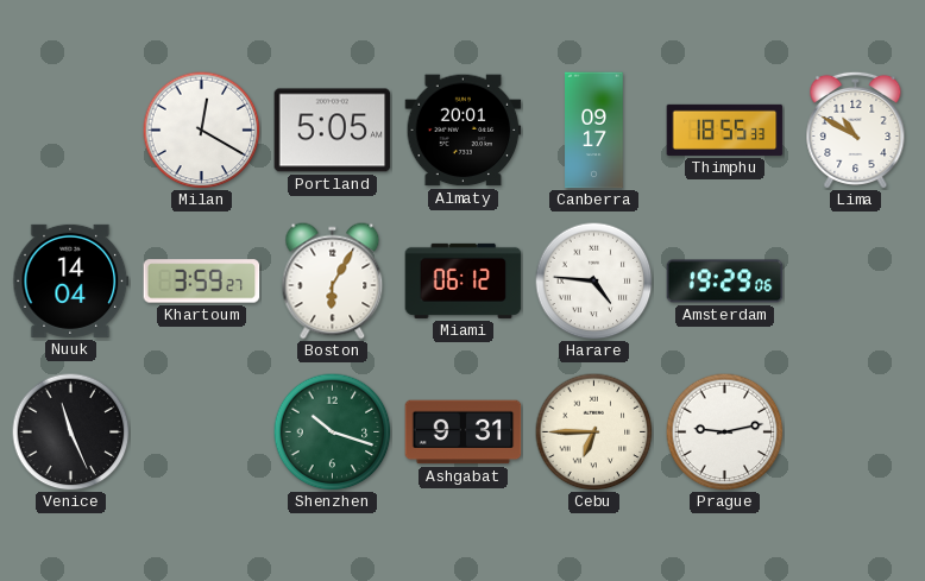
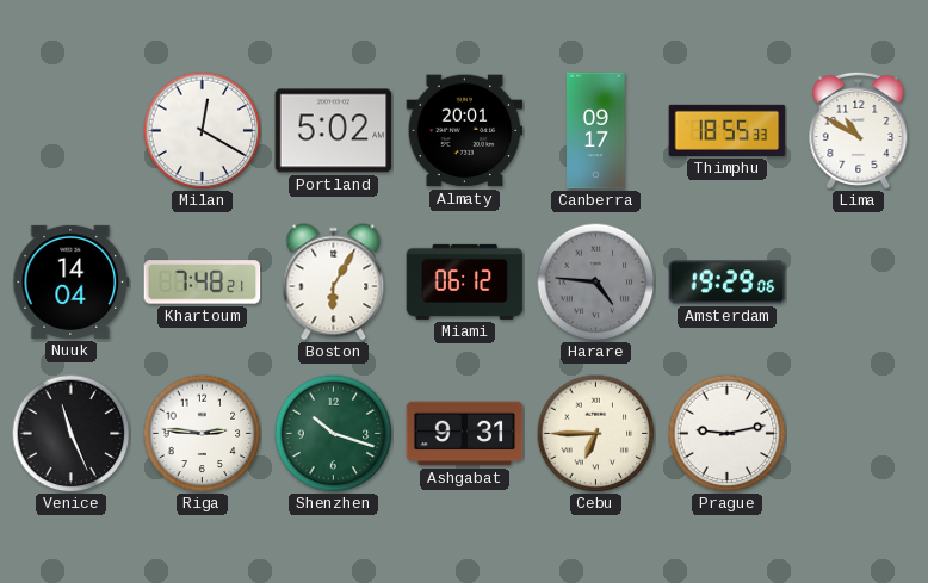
Portland: 5:05 -> 5:02
Khartoum: 3:59 -> 7:48
Harare dial: white -> grey
Riga: none -> 2:46
